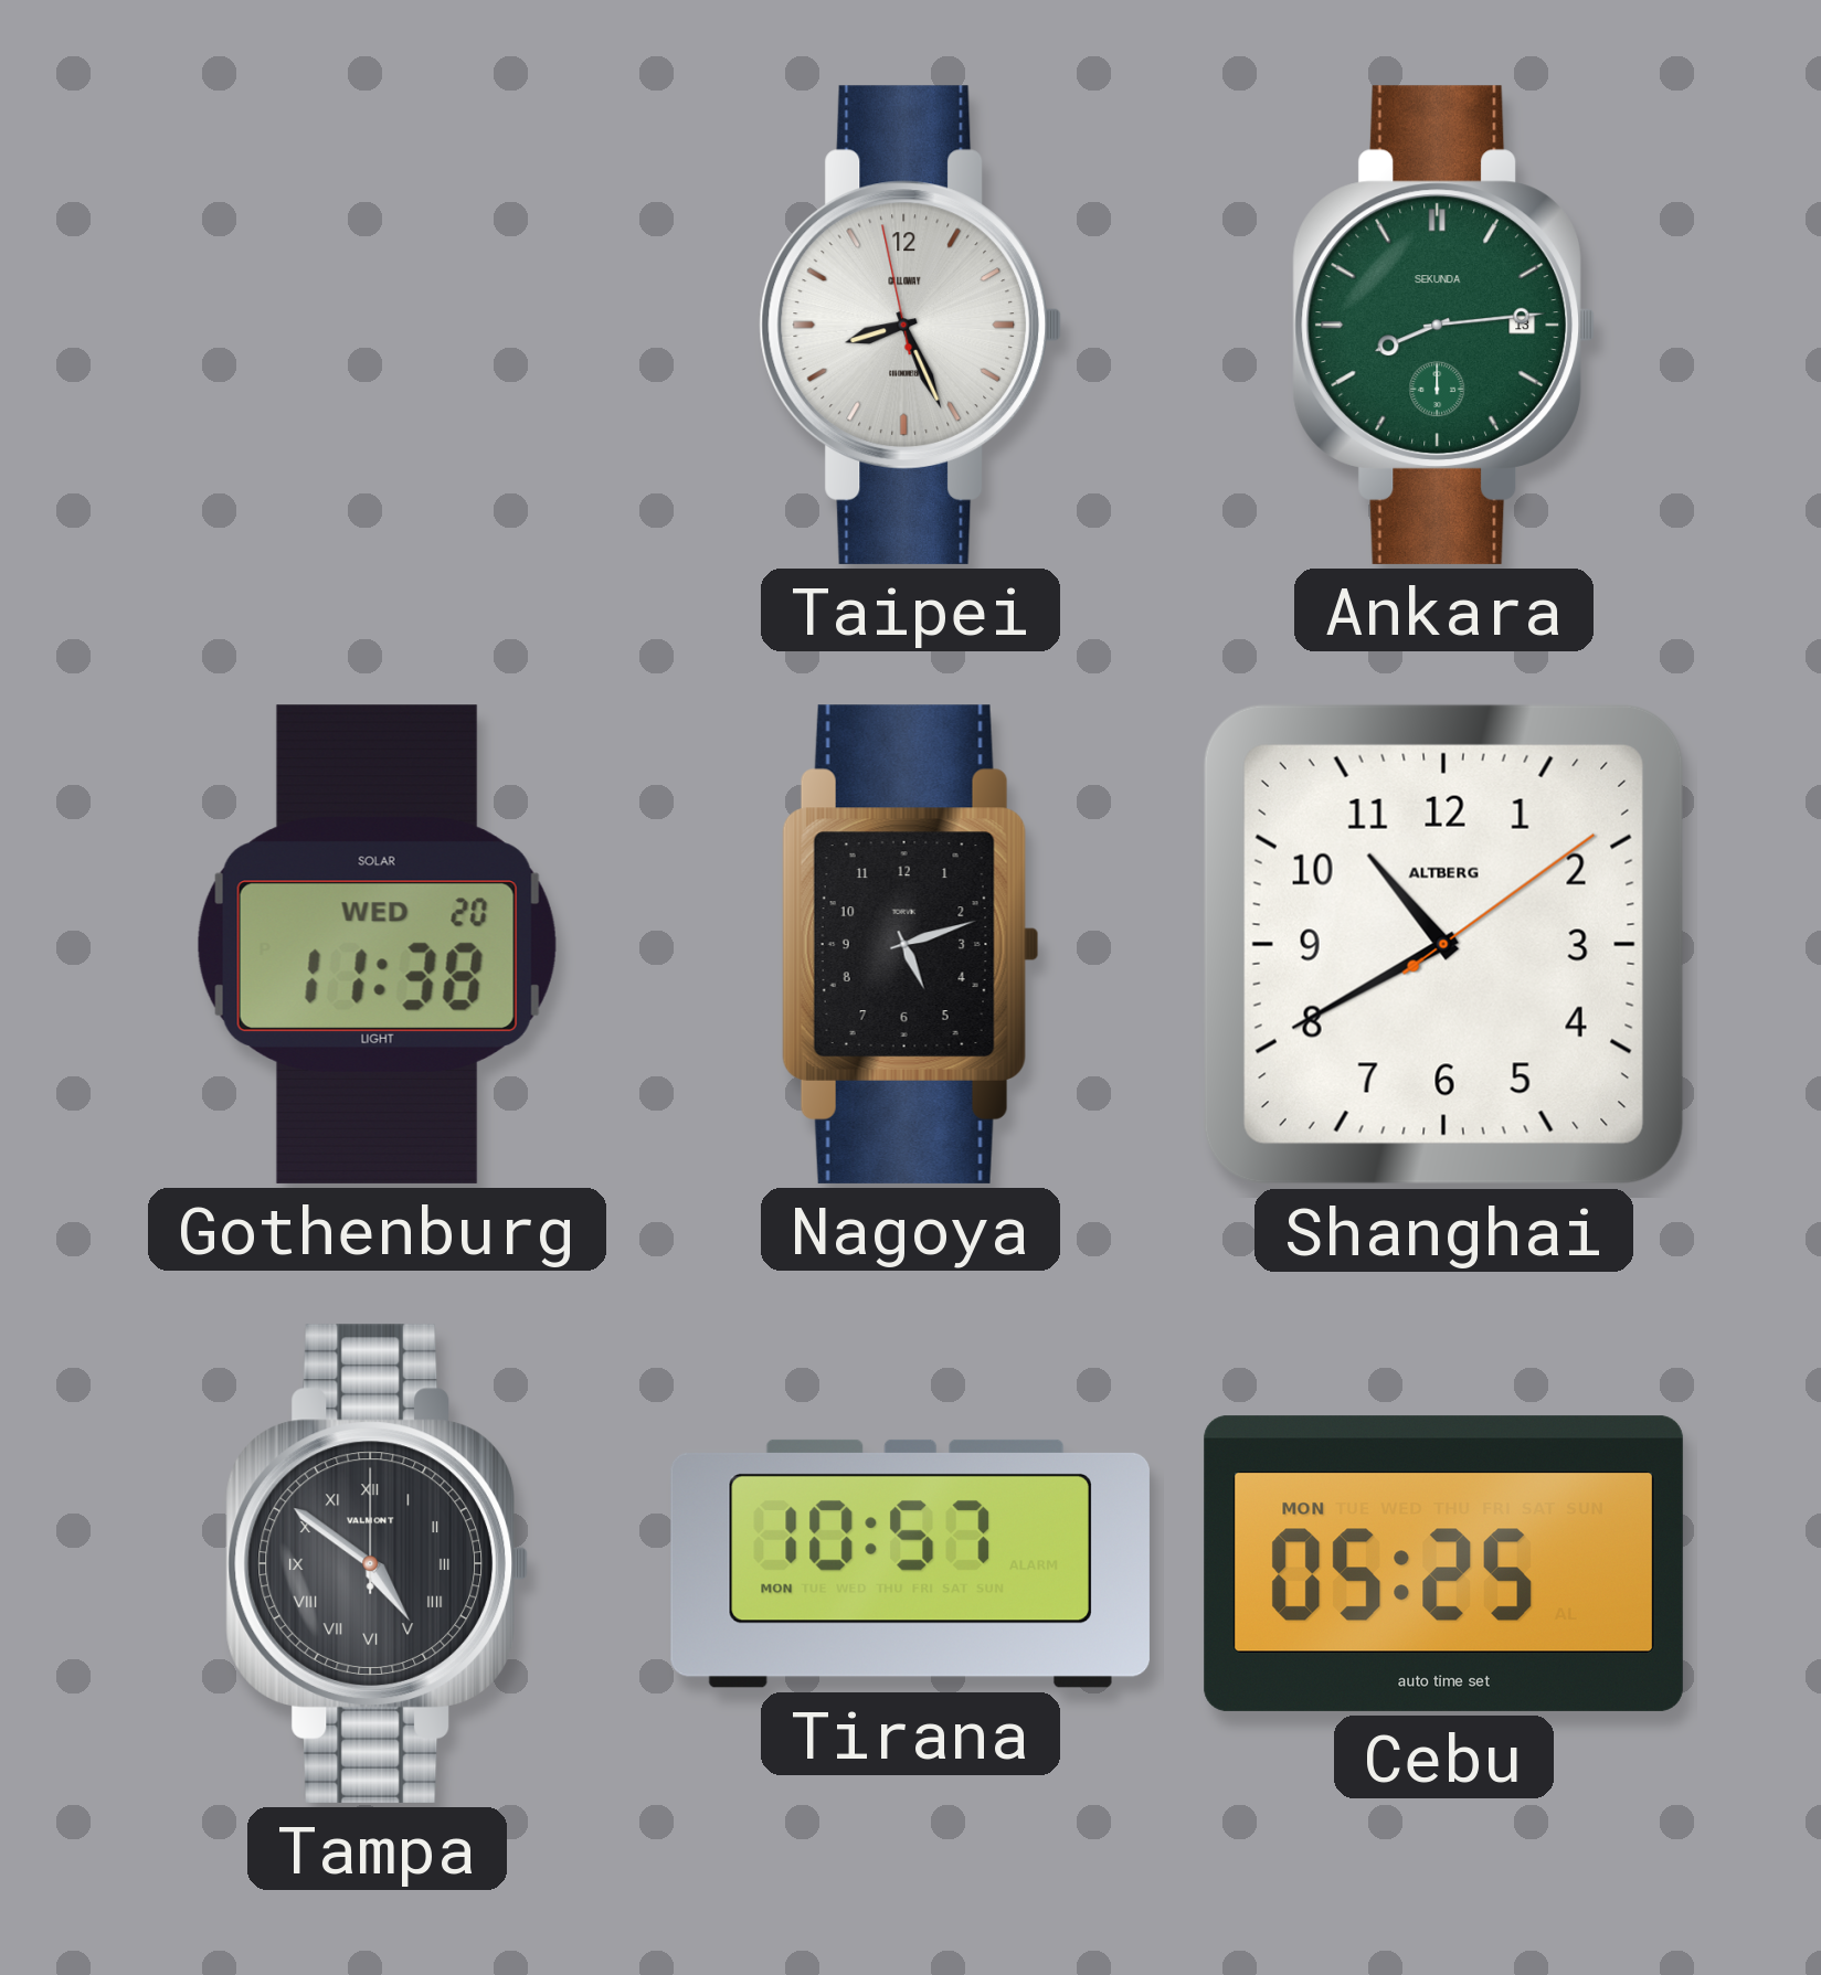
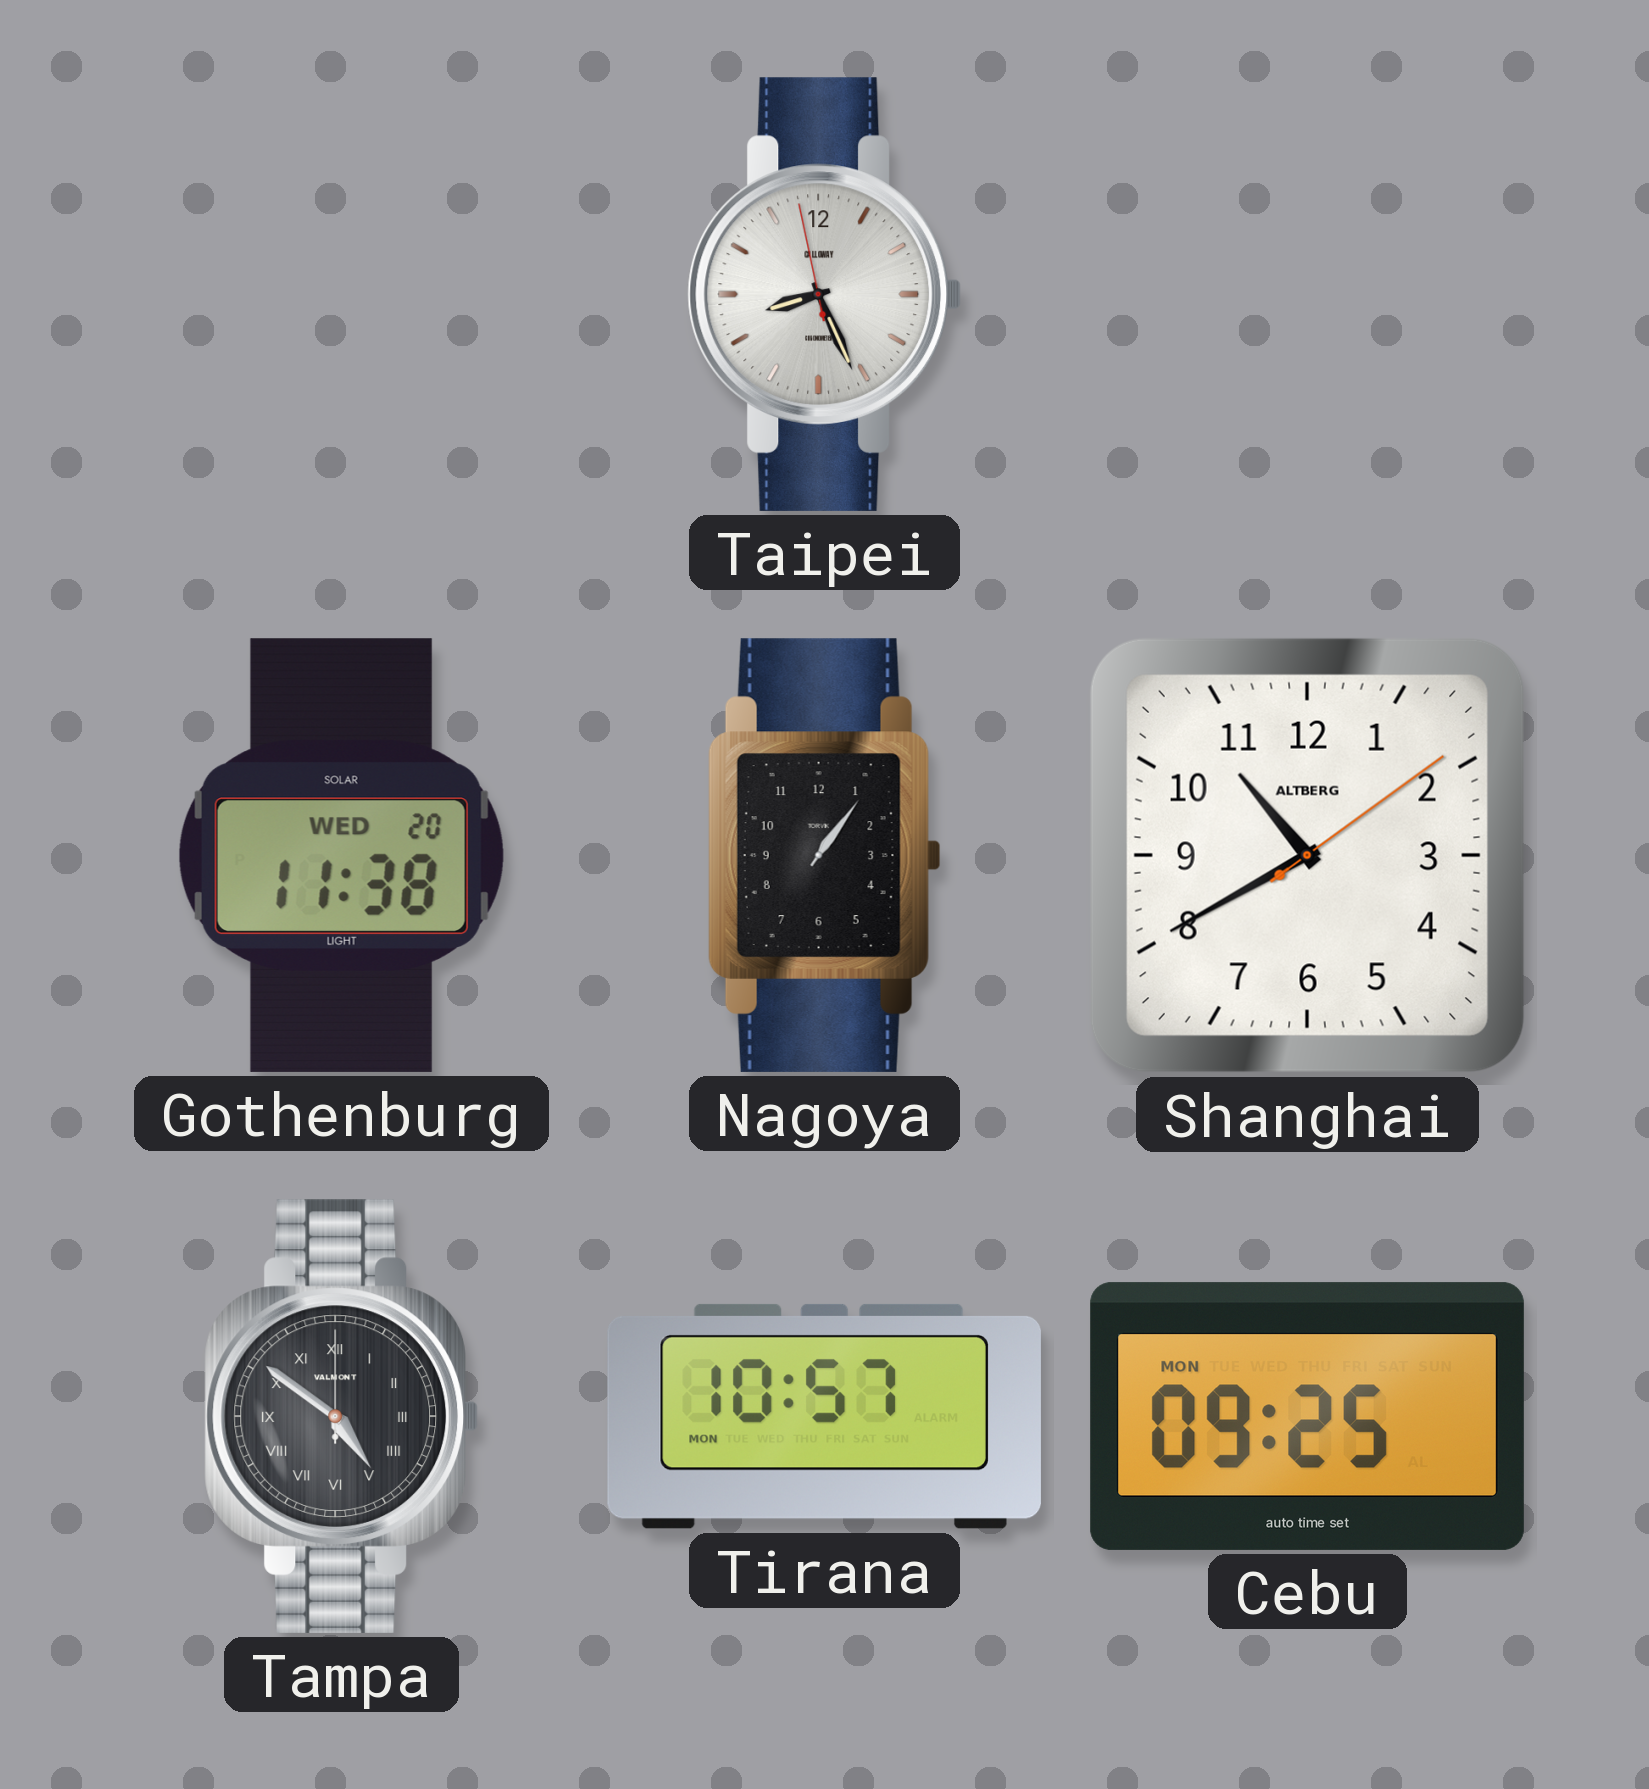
Ankara: 8:14 -> none
Nagoya: 5:12 -> 1:06
Cebu: 05:25 -> 09:25
